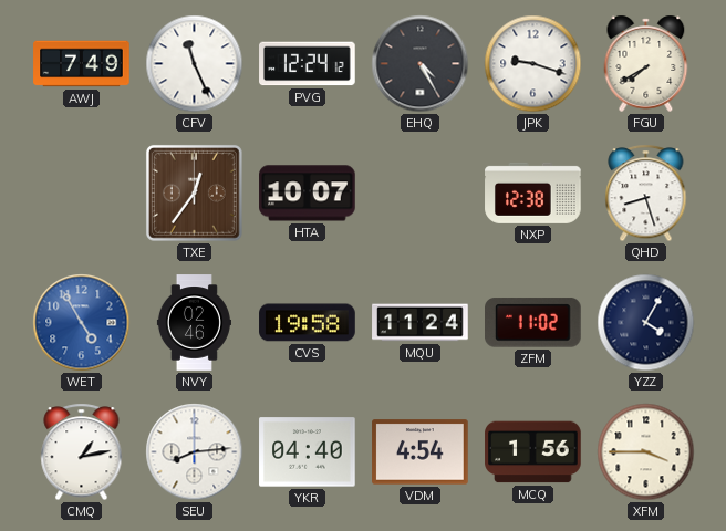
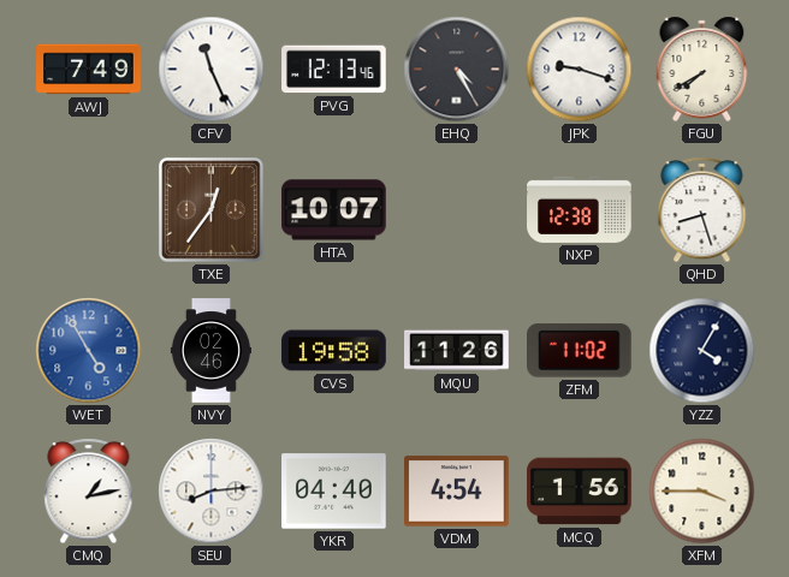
PVG: 12:24 -> 12:13
MQU: 11:24 -> 11:26
